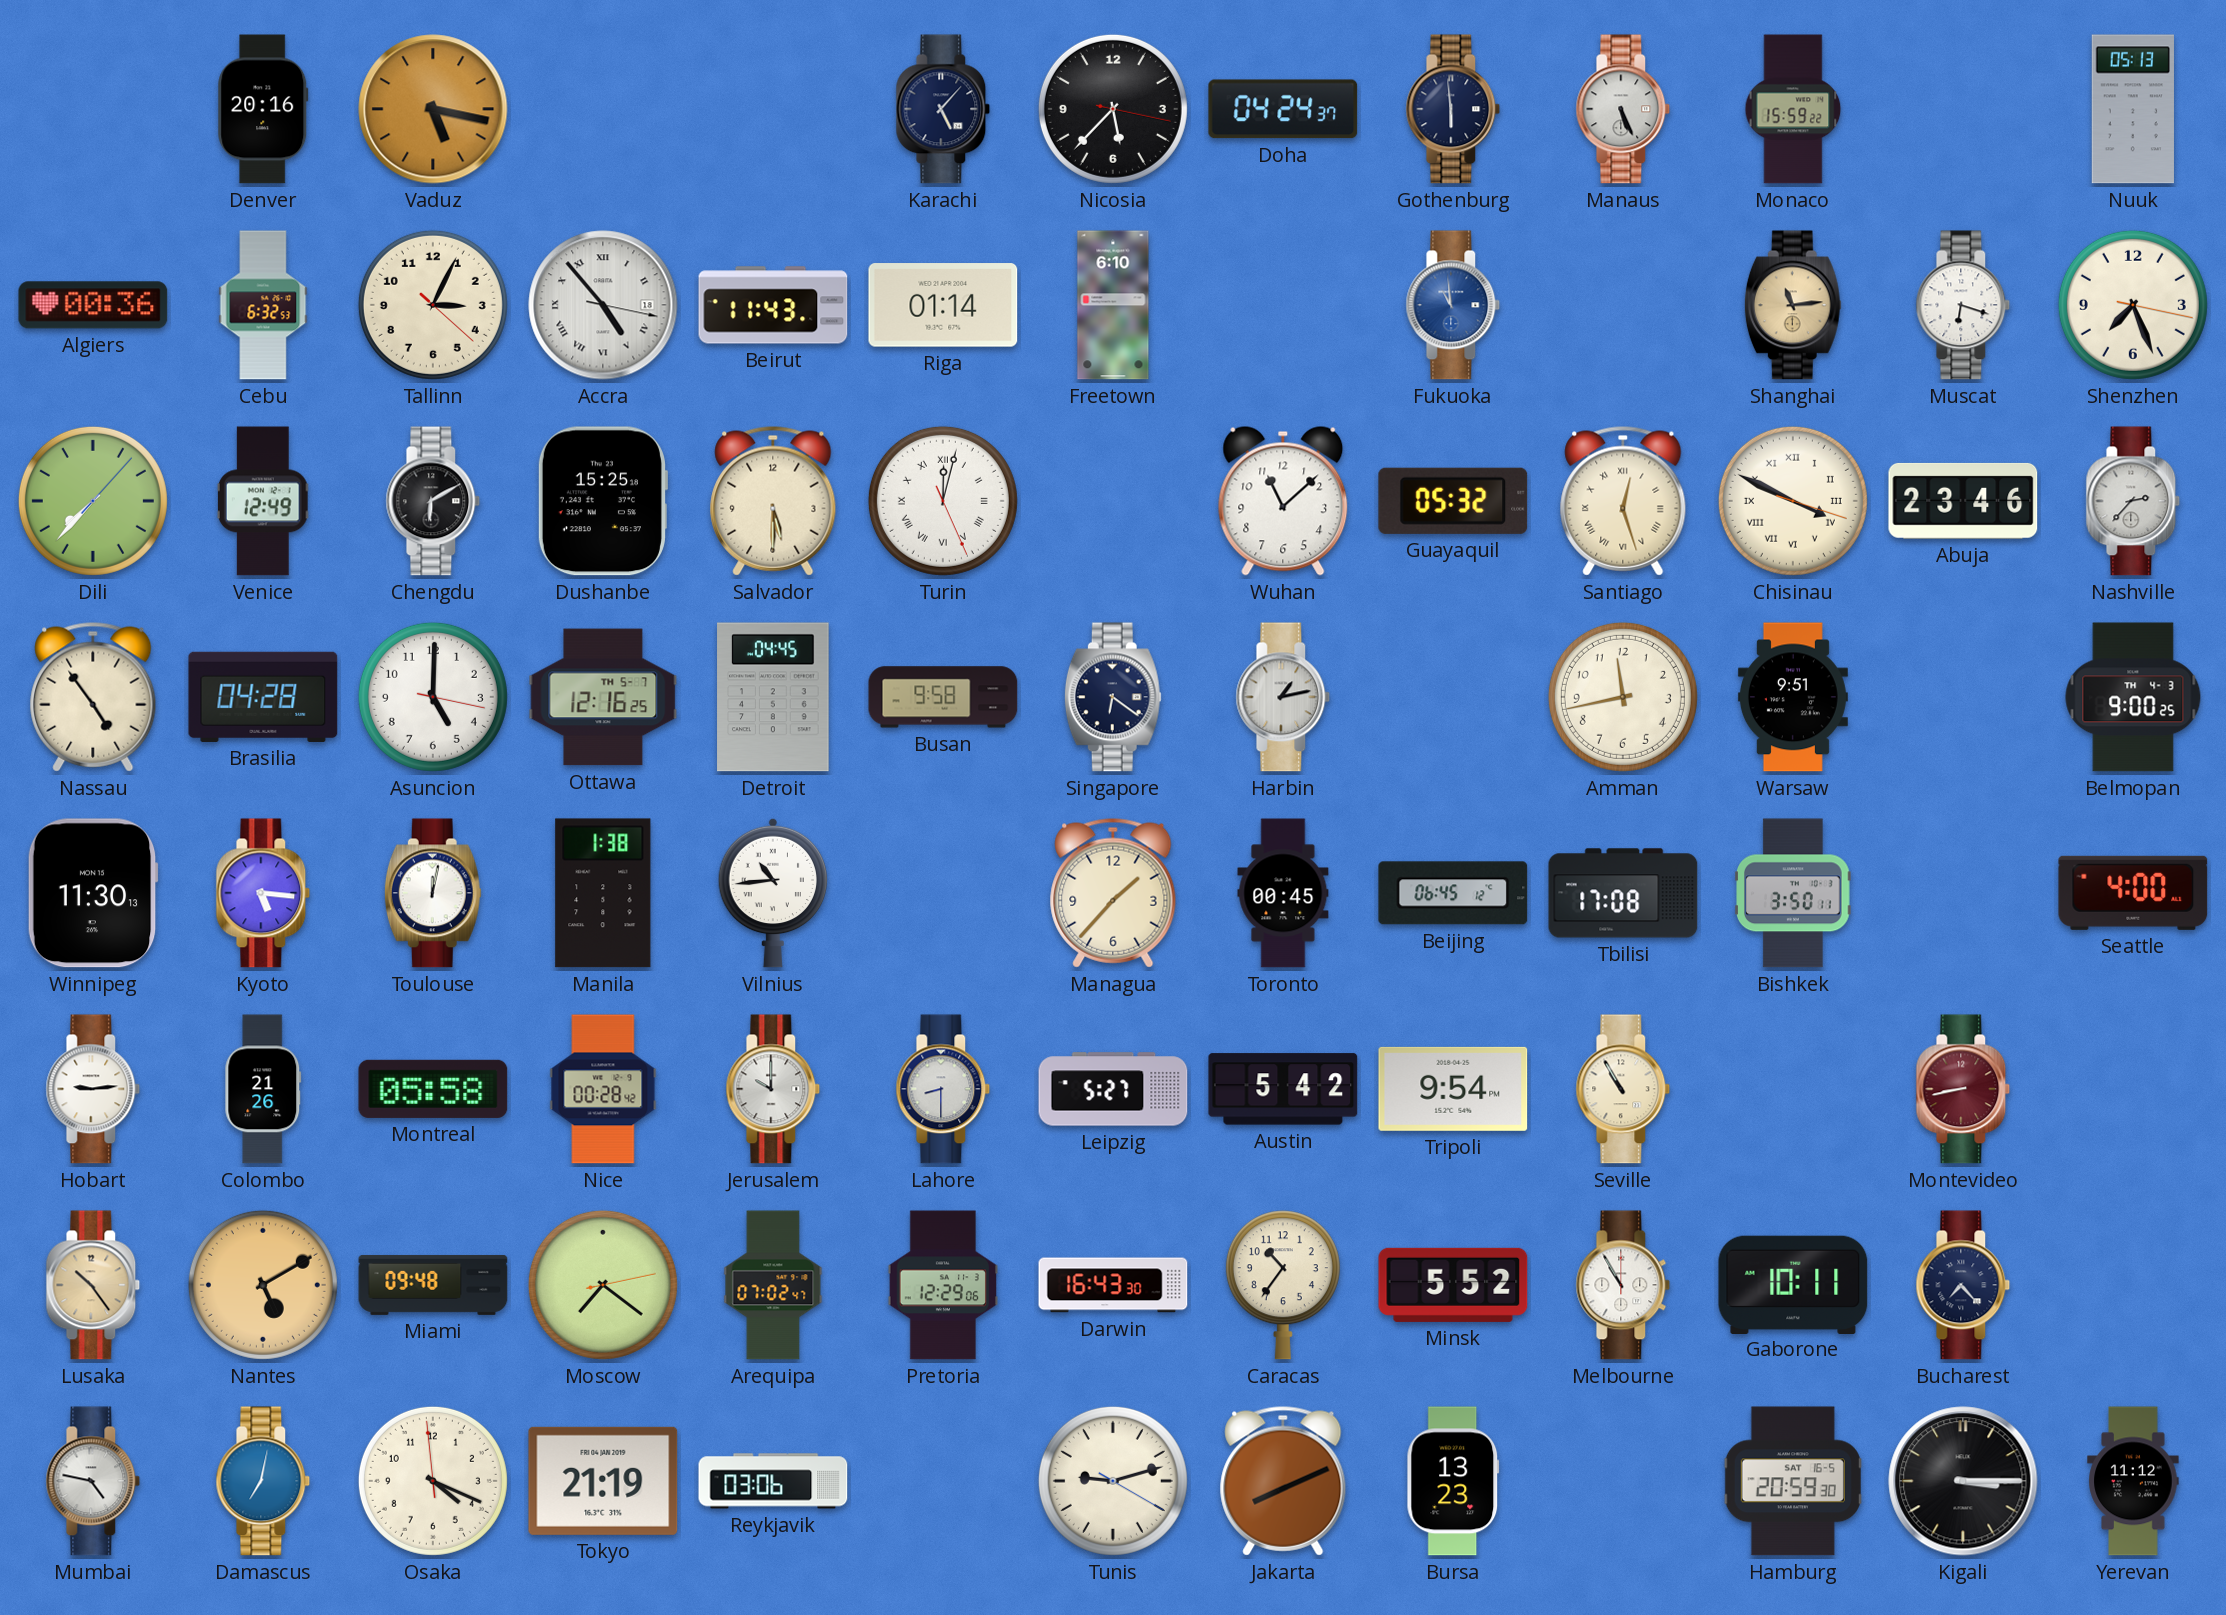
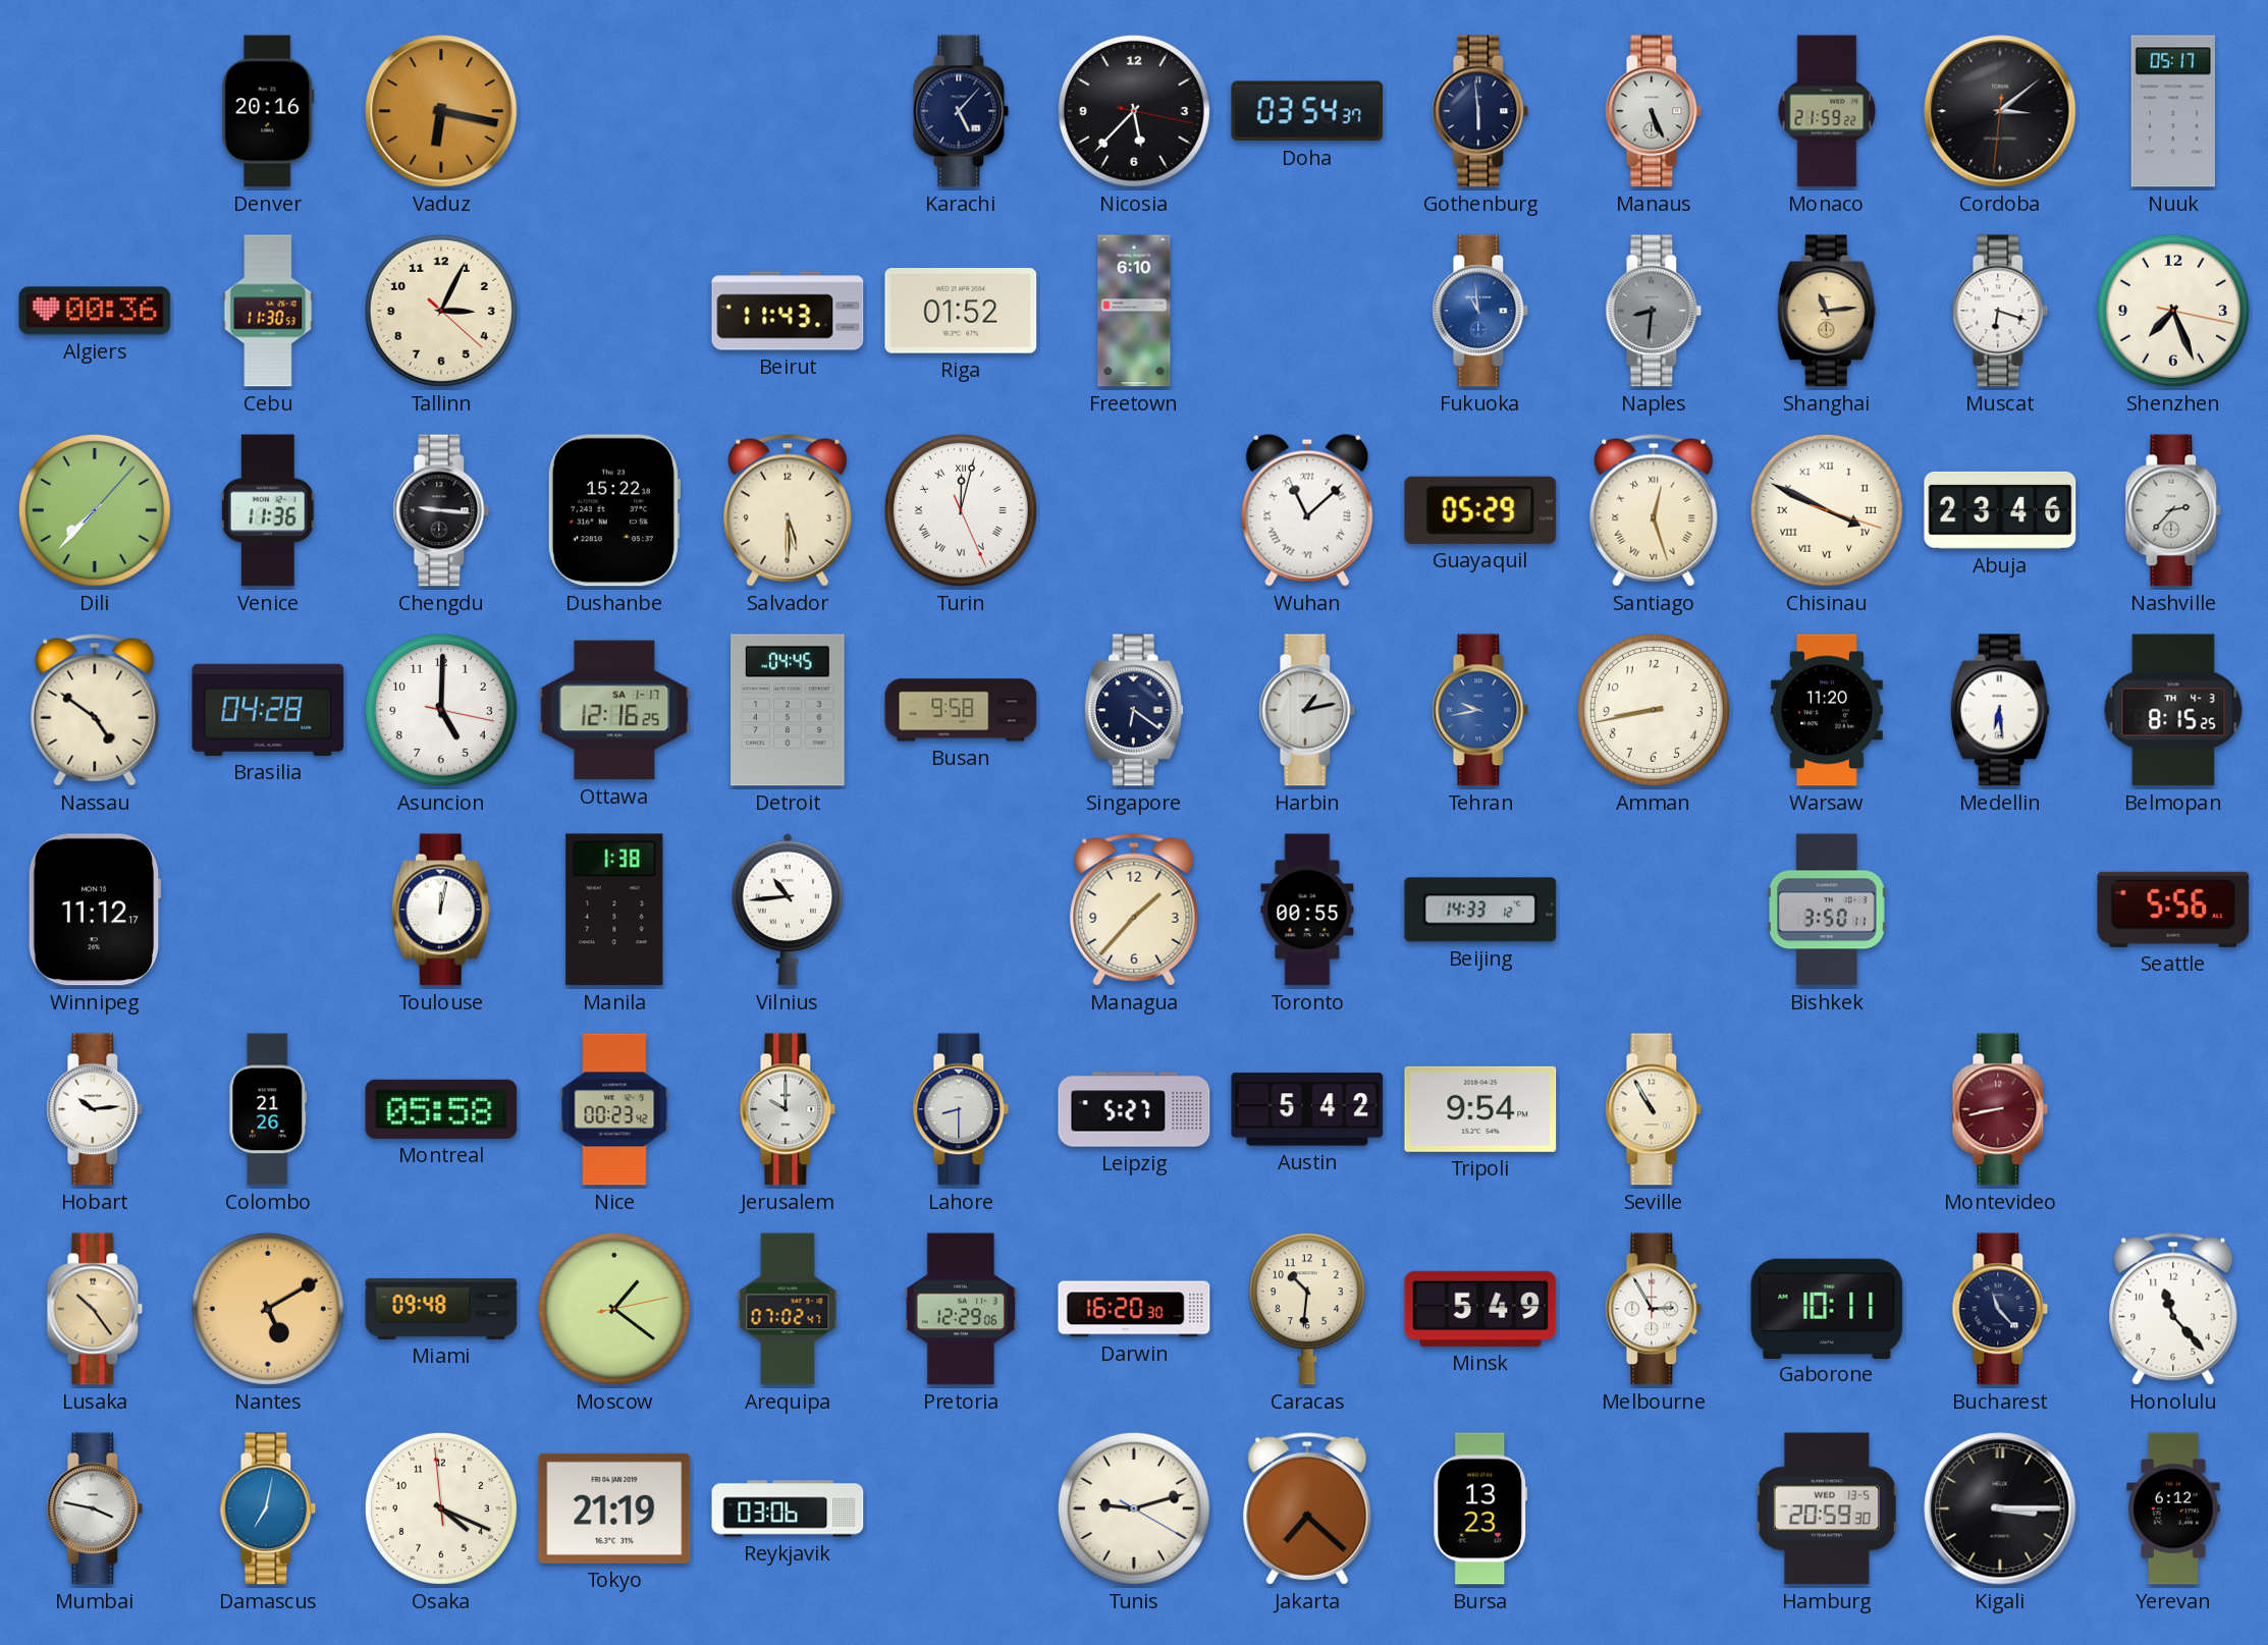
Vaduz: 5:17 -> 6:17
Doha: 04:24 -> 03:54
Monaco: 15:59 -> 21:59
Cordoba: none -> 3:08
Nuuk: 05:13 -> 05:17
Cebu: 6:32 -> 11:30
Accra: 4:53 -> none
Riga: 01:14 -> 01:52
Naples: none -> 8:31
Venice: 12:49 -> 11:36
Chengdu: 6:10 -> 9:16
Dushanbe: 15:25 -> 15:22
Wuhan numerals: Arabic -> Roman
Guayaquil: 05:32 -> 05:29
Nassau: 4:54 -> 4:51
Ottawa date: TH 5-7 -> SA 1-17
Tehran: none -> 9:43
Amman: 11:43 -> 8:43
Warsaw: 9:51 -> 11:20
Medellin: none -> 6:29
Belmopan: 9:00 -> 8:15
Winnipeg: 11:30 -> 11:12
Kyoto: 5:16 -> none
Toronto: 00:45 -> 00:55
Beijing: 06:45 -> 14:33
Tbilisi: 17:08 -> none
Seattle: 4:00 -> 5:56
Hobart: 9:14 -> 10:14
Nice: 00:28 -> 00:23
Moscow: 7:21 -> 1:21
Darwin: 16:43 -> 16:20
Caracas: 10:36 -> 10:31
Minsk: 5:52 -> 5:49
Melbourne: 10:55 -> 2:55
Bucharest: 7:23 -> 11:23
Honolulu: none -> 11:23
Mumbai: 4:47 -> 3:47
Jakarta: 8:11 -> 7:22
Hamburg date: SAT 16-5 -> WED 13-5
Yerevan: 11:12 -> 6:12
